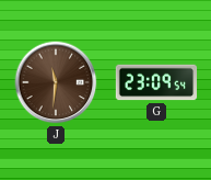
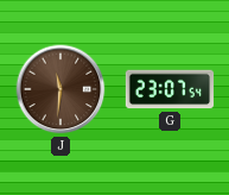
G: 23:09 -> 23:07
